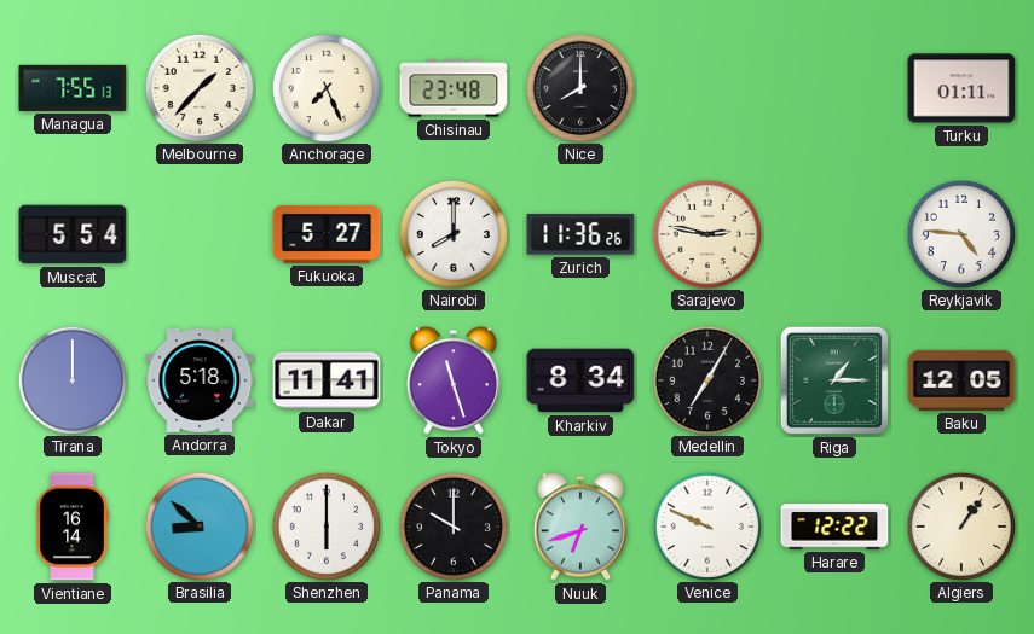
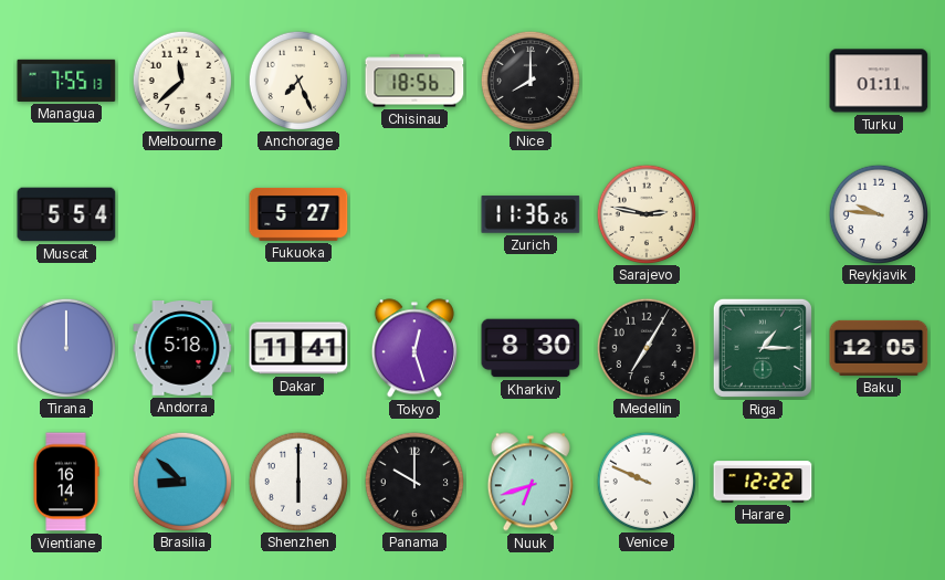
Melbourne: 1:37 -> 11:38
Chisinau: 23:48 -> 18:56
Nairobi: 8:00 -> none
Reykjavik: 4:46 -> 9:46
Tokyo: 11:27 -> 12:27
Kharkiv: 8:34 -> 8:30
Algiers: 1:06 -> none
